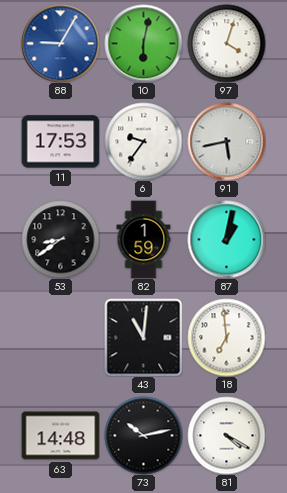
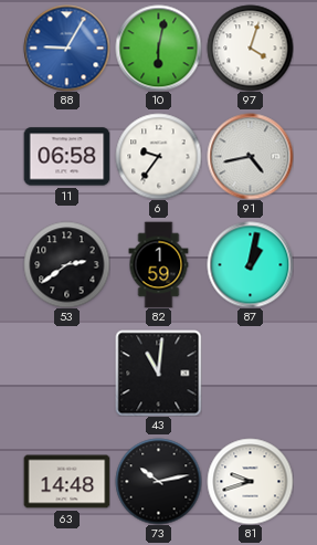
11: 17:53 -> 06:58
91: 5:43 -> 4:43
53: 8:39 -> 2:39
18: 6:59 -> none
81: 4:20 -> 9:42
